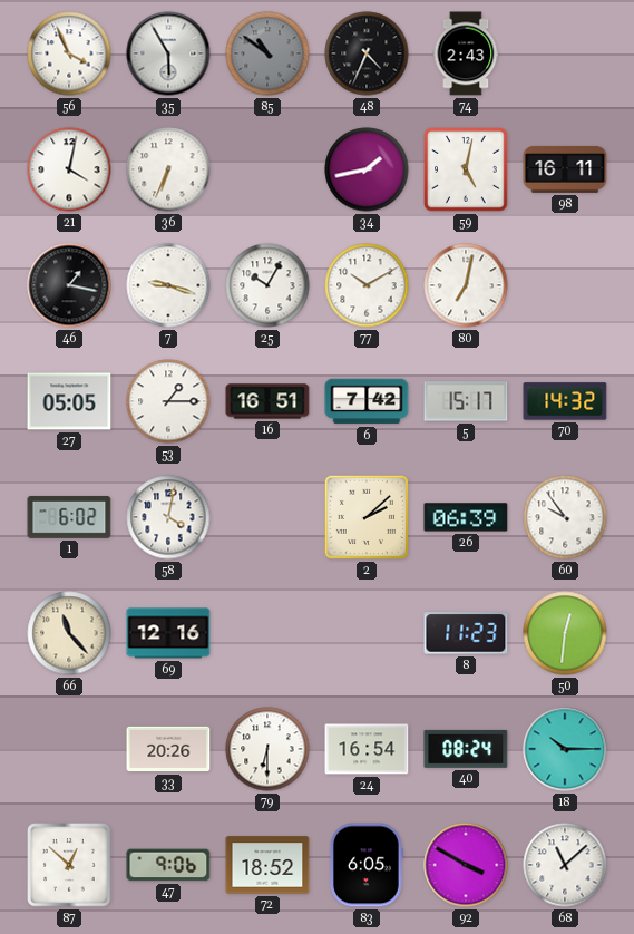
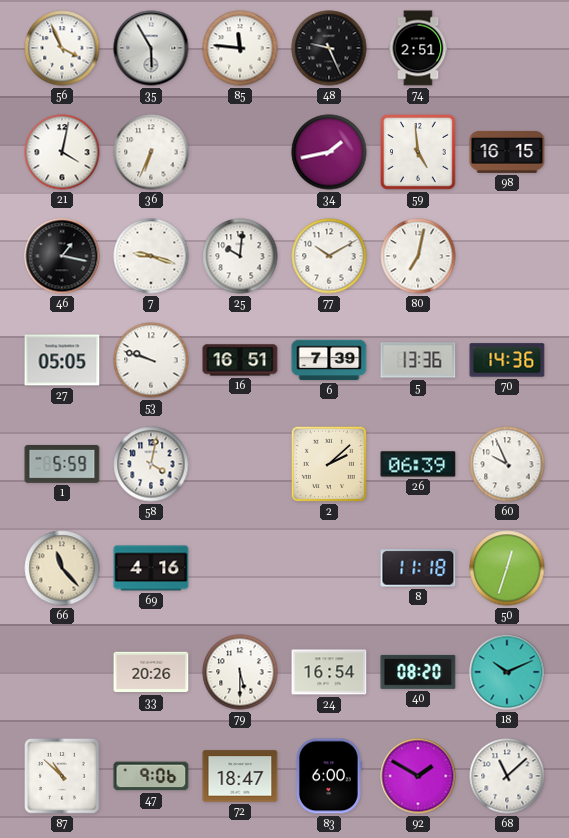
85: 10:51 -> 11:46
85 dial: grey -> white
48: 4:34 -> 9:26
74: 2:43 -> 2:51
59: 5:02 -> 4:59
98: 16:11 -> 16:15
25: 10:05 -> 10:01
53: 1:15 -> 9:48
6: 7:42 -> 7:39
5: 15:17 -> 13:36
70: 14:32 -> 14:36
1: 6:02 -> 5:59
60: 9:54 -> 9:56
69: 12:16 -> 4:16
8: 11:23 -> 11:18
50: 12:31 -> 12:33
79: 6:30 -> 5:30
40: 08:24 -> 08:20
18: 10:15 -> 10:11
87: 12:52 -> 10:52
72: 18:52 -> 18:47
83: 6:05 -> 6:00
92: 3:50 -> 1:50
